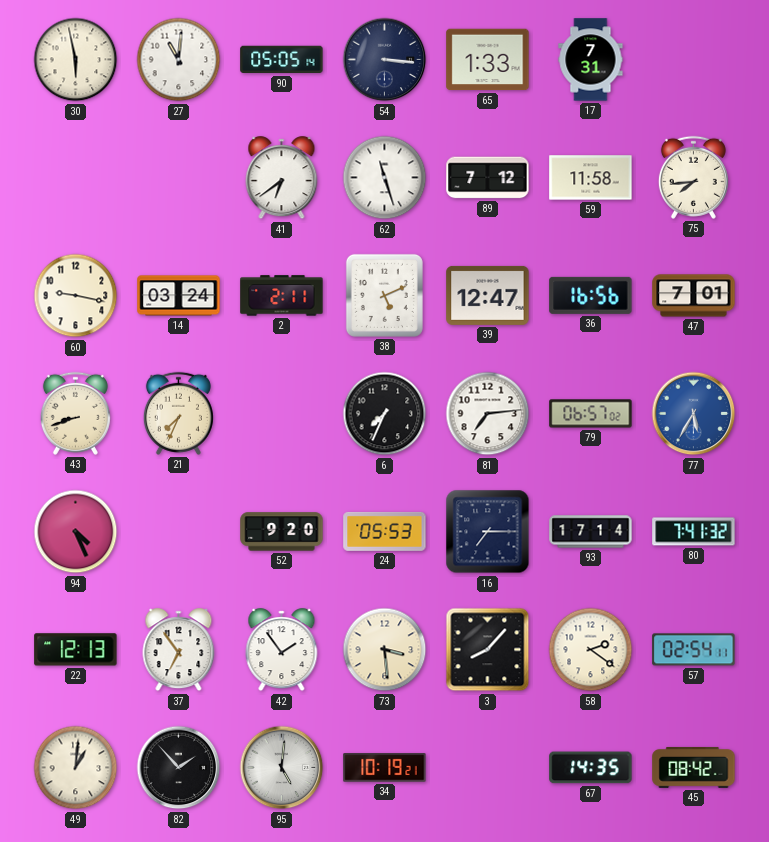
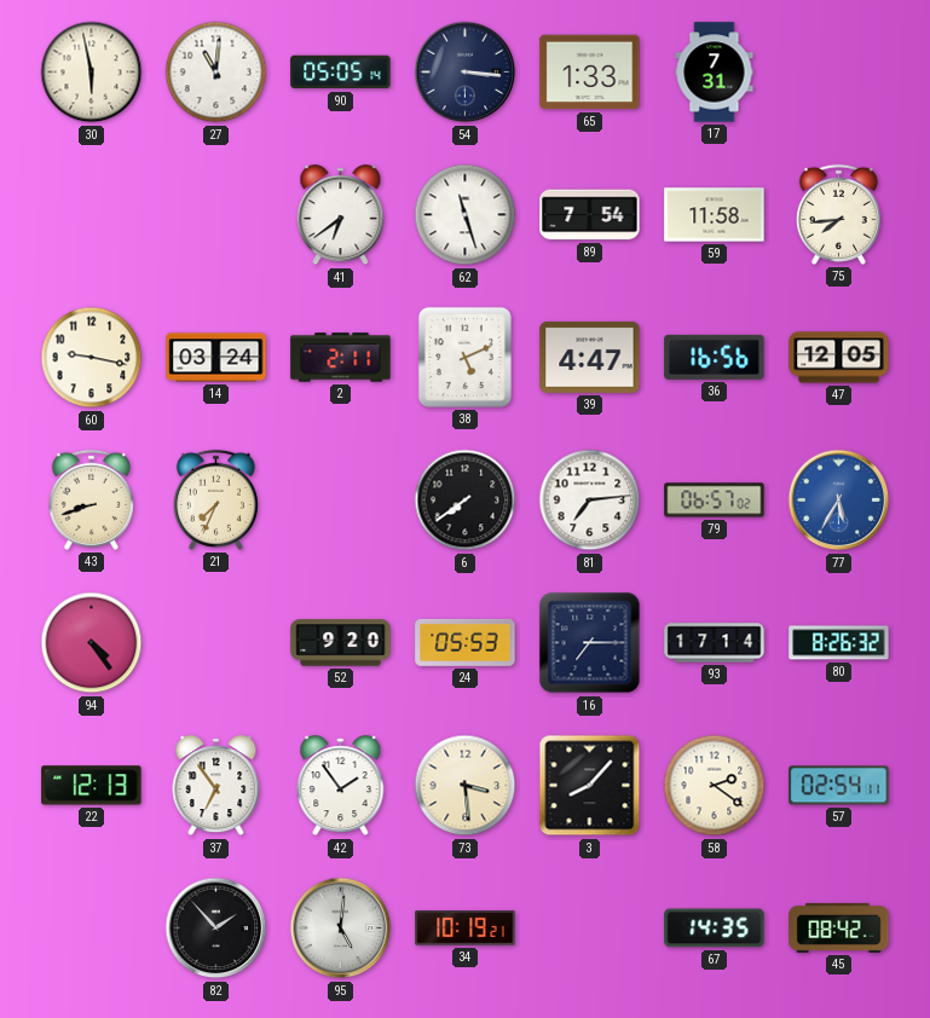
89: 7:12 -> 7:54
39: 12:47 -> 4:47
47: 7:01 -> 12:05
6: 7:34 -> 7:39
94: 4:26 -> 4:24
80: 7:41 -> 8:26
49: 1:01 -> none
